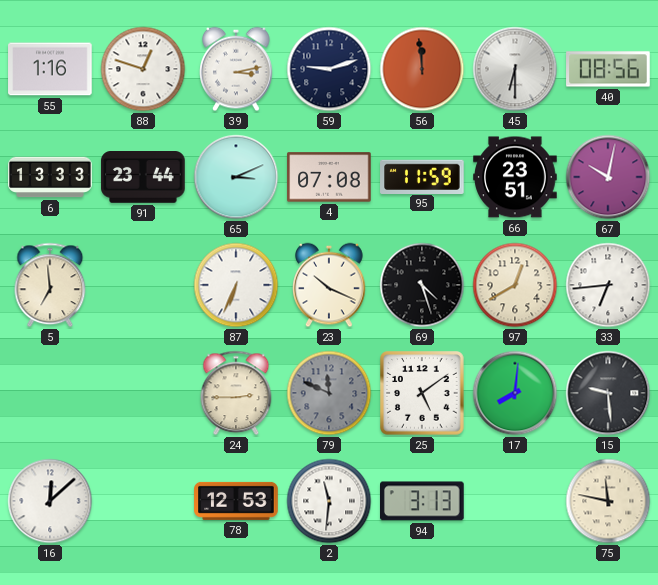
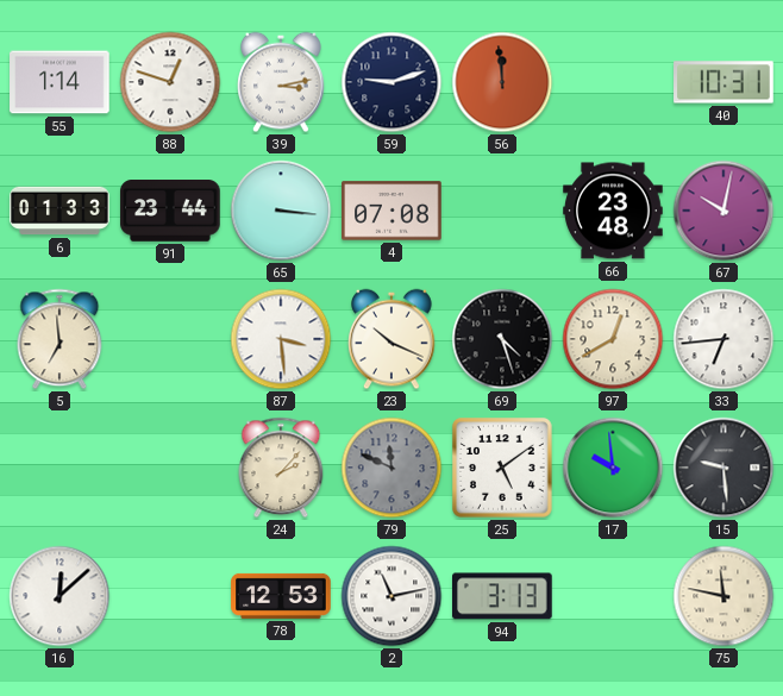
55: 1:16 -> 1:14
45: 6:30 -> none
40: 08:56 -> 10:31
6: 13:33 -> 01:33
65: 3:11 -> 3:16
95: 11:59 -> none
66: 23:51 -> 23:48
87: 6:34 -> 3:29
24: 2:45 -> 2:07
17: 8:01 -> 9:59
2: 11:31 -> 11:13
